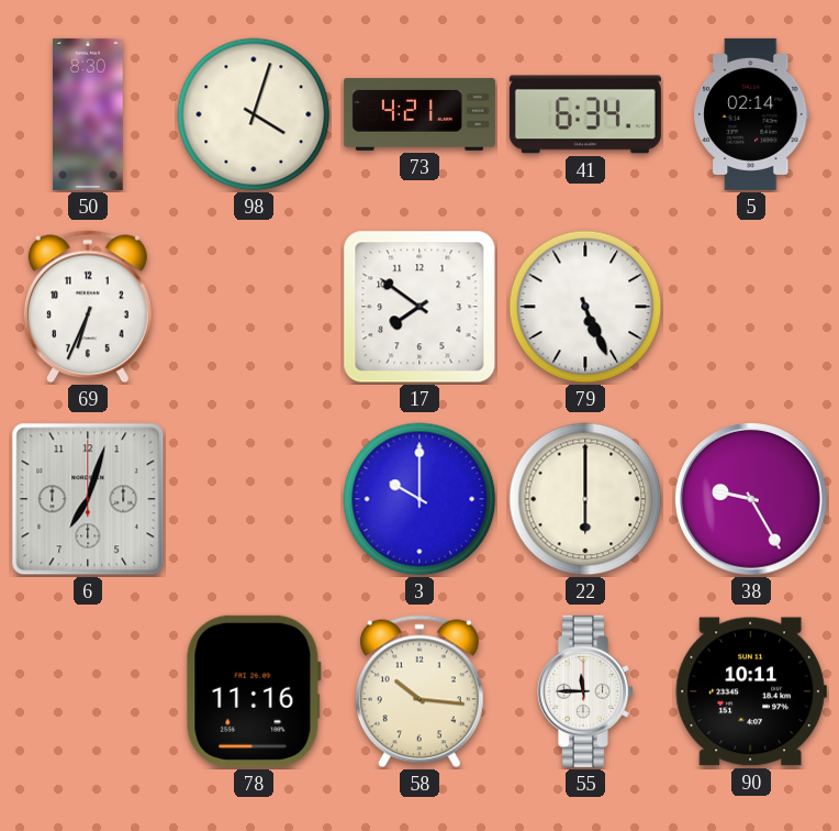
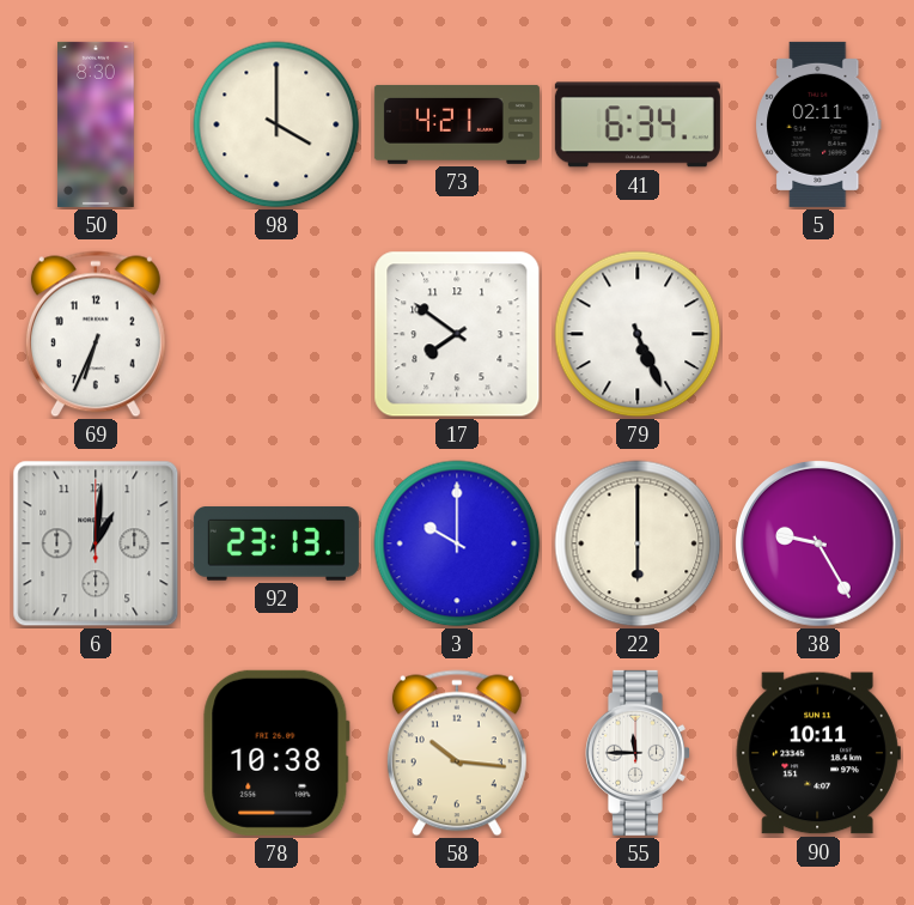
98: 4:03 -> 4:00
5: 02:14 -> 02:11
6: 7:03 -> 1:01
92: none -> 23:13
78: 11:16 -> 10:38
